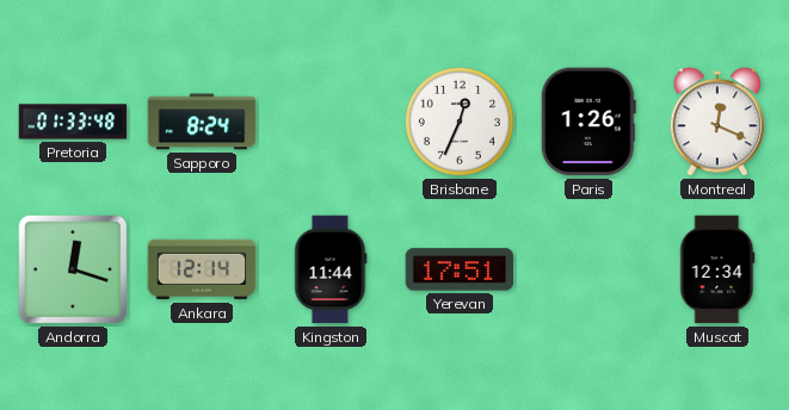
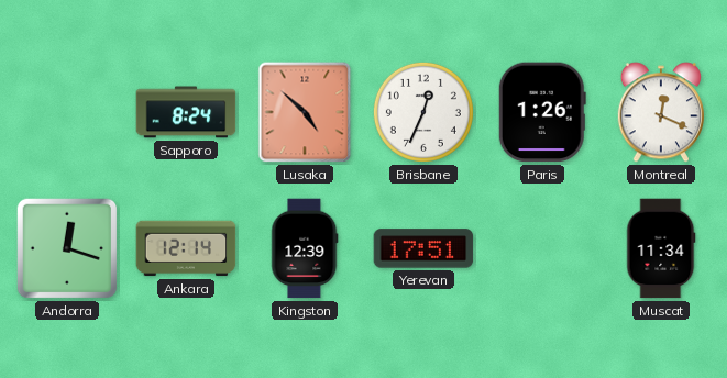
Pretoria: 01:33 -> none
Lusaka: none -> 4:52
Kingston: 11:44 -> 12:39
Muscat: 12:34 -> 11:34
